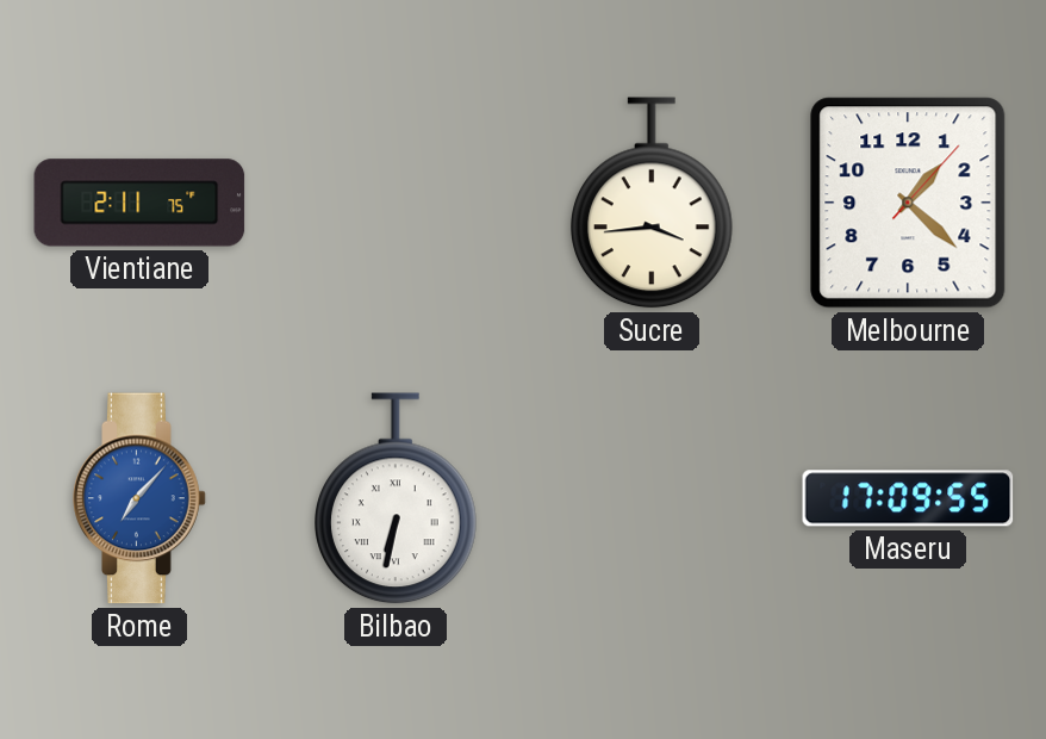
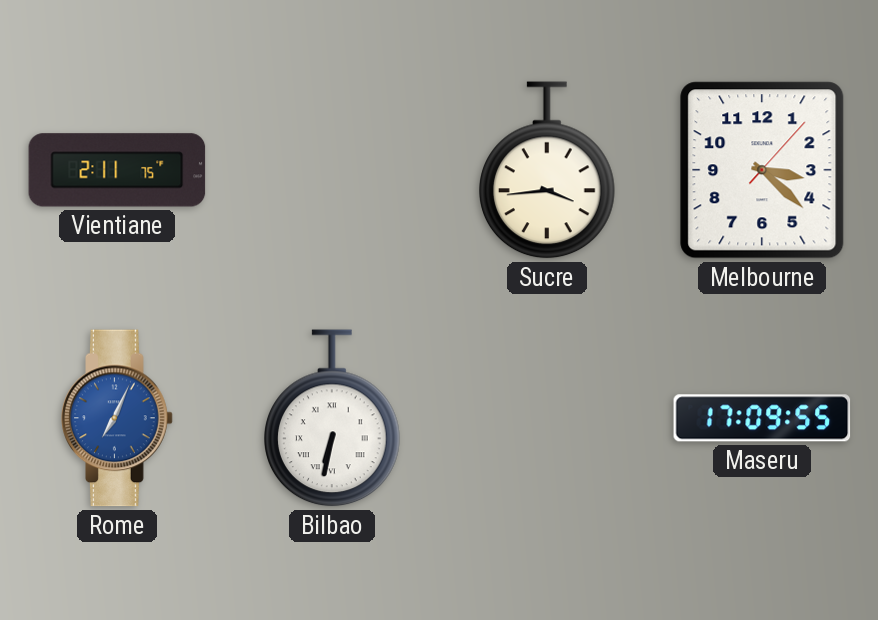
Melbourne: 1:22 -> 3:22
Rome: 7:07 -> 7:04
